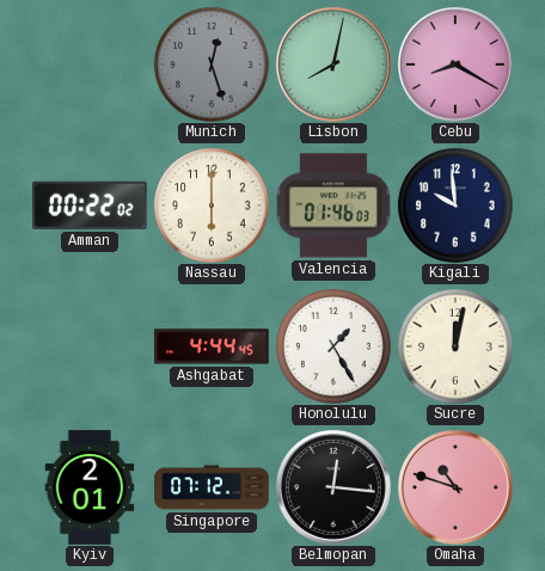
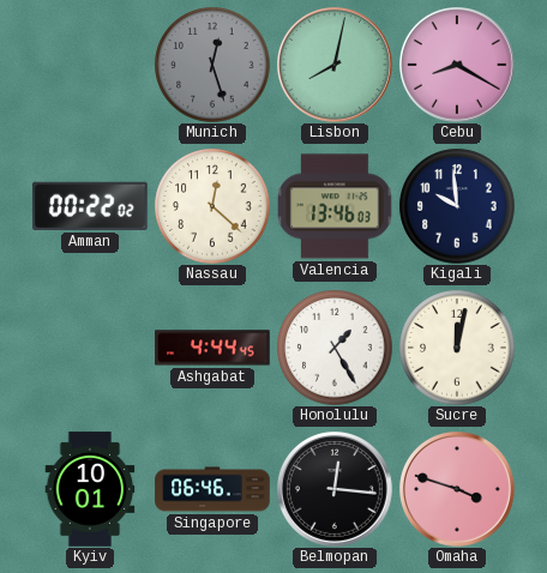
Nassau: 6:00 -> 12:22
Valencia: 01:46 -> 13:46
Kyiv: 2:01 -> 10:01
Singapore: 07:12 -> 06:46
Omaha: 10:48 -> 3:48
